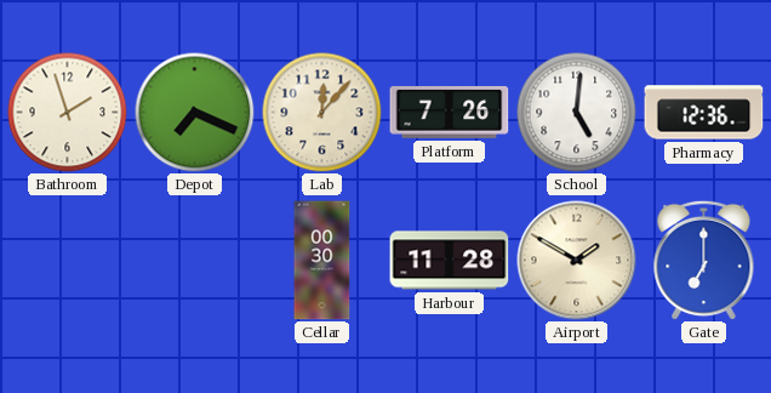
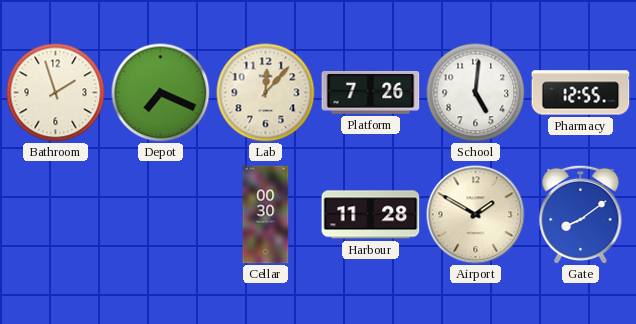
Pharmacy: 12:36 -> 12:55
Gate: 7:00 -> 8:09
